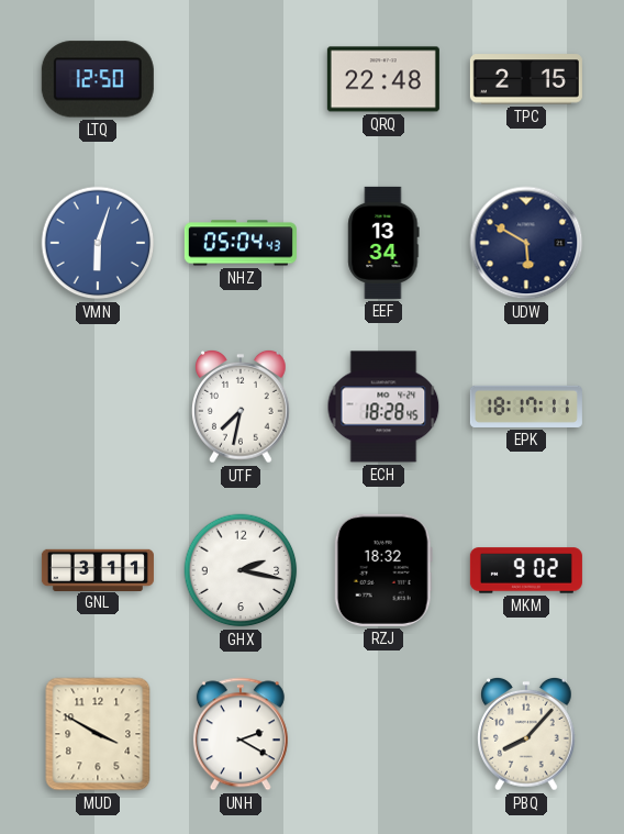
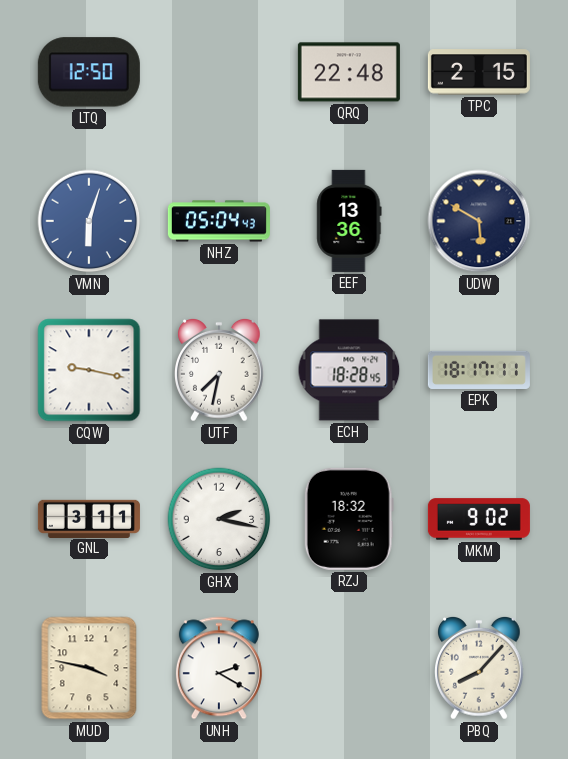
EEF: 13:34 -> 13:36
CQW: none -> 9:17
MUD: 3:50 -> 3:47
